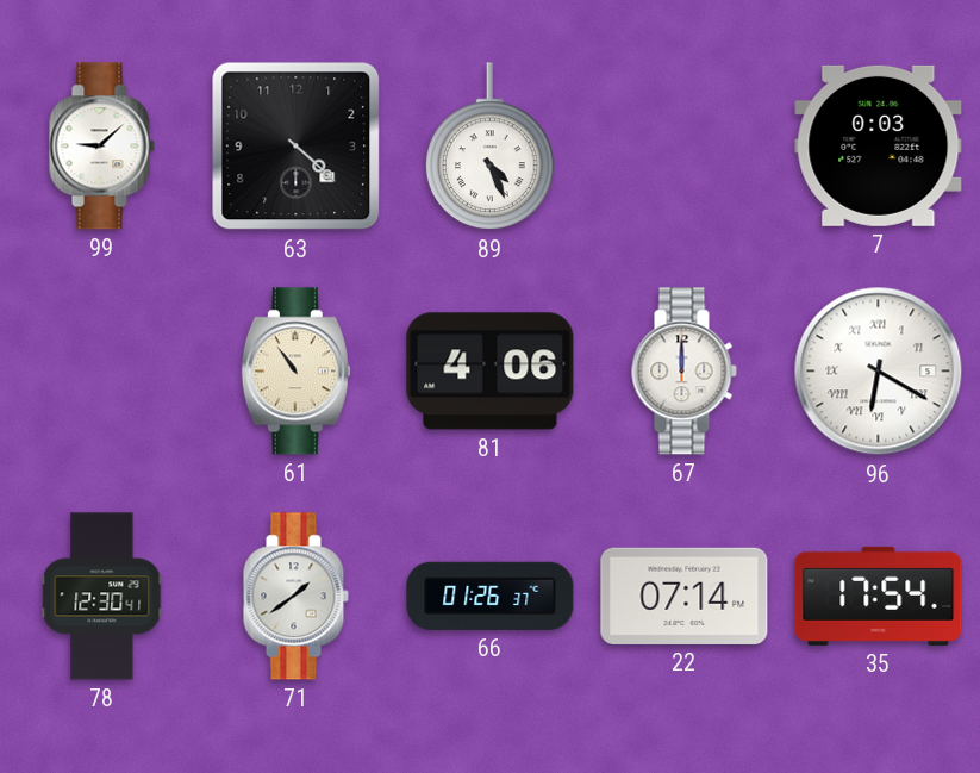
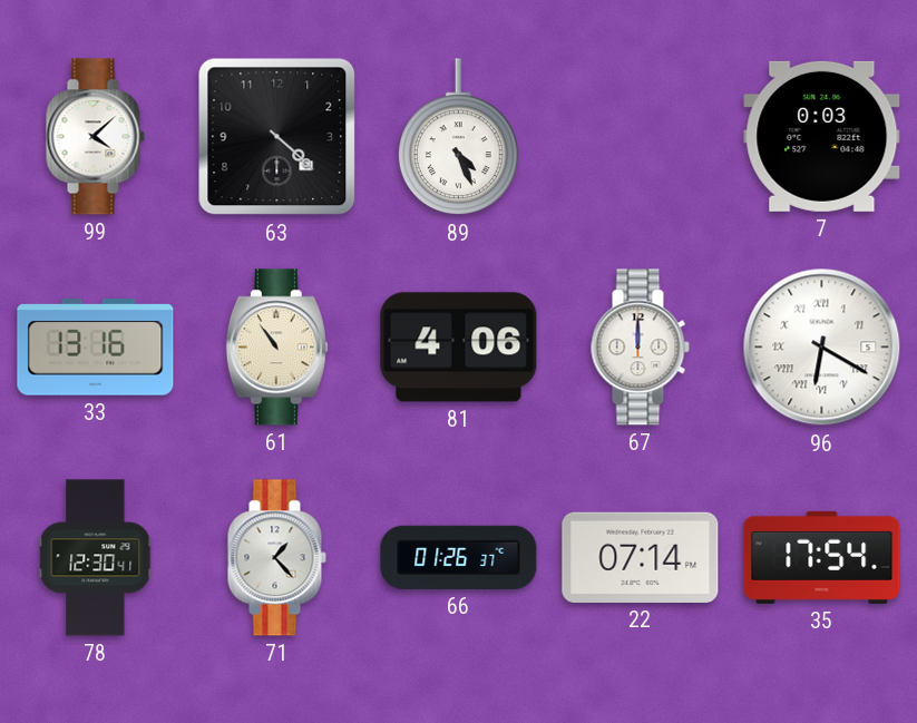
99: 9:08 -> 4:08
33: none -> 13:16
71: 1:39 -> 1:23
